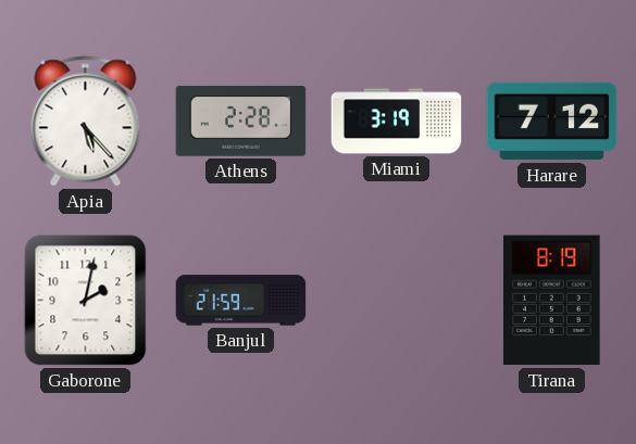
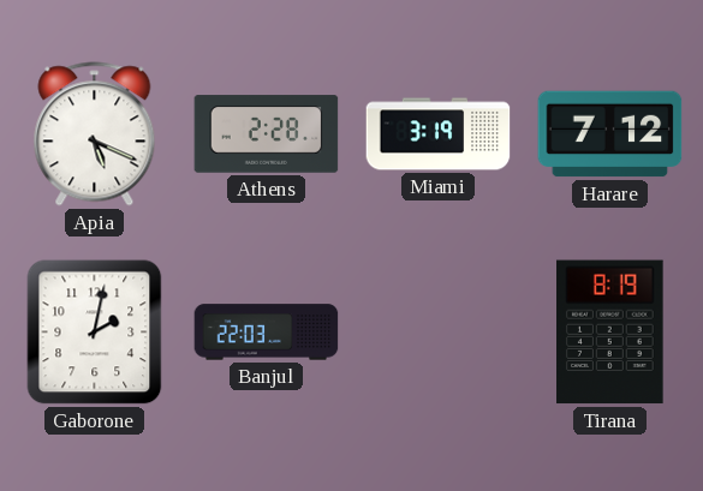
Apia: 5:23 -> 5:19
Banjul: 21:59 -> 22:03
